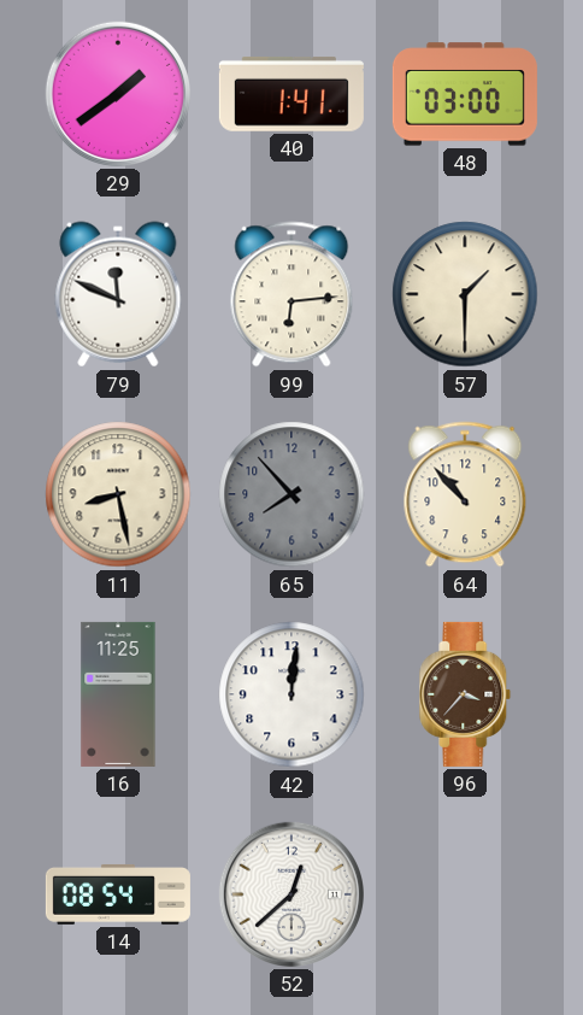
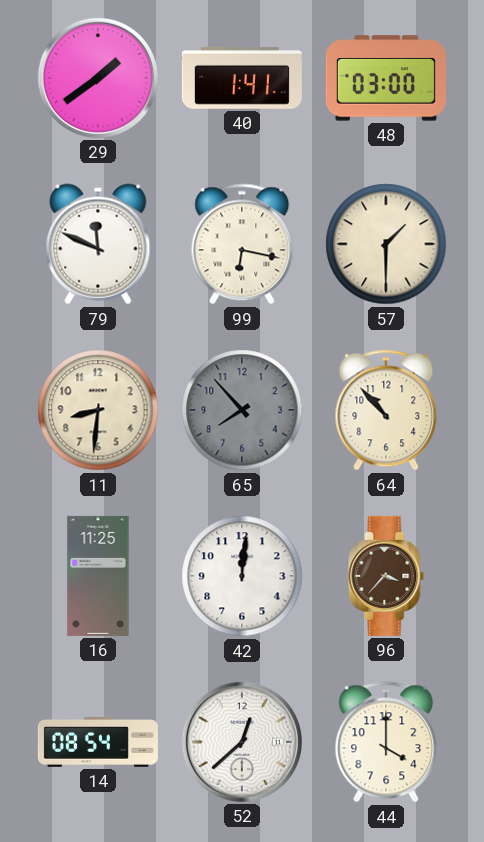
99: 6:14 -> 6:17
11: 8:28 -> 8:31
44: none -> 4:00
